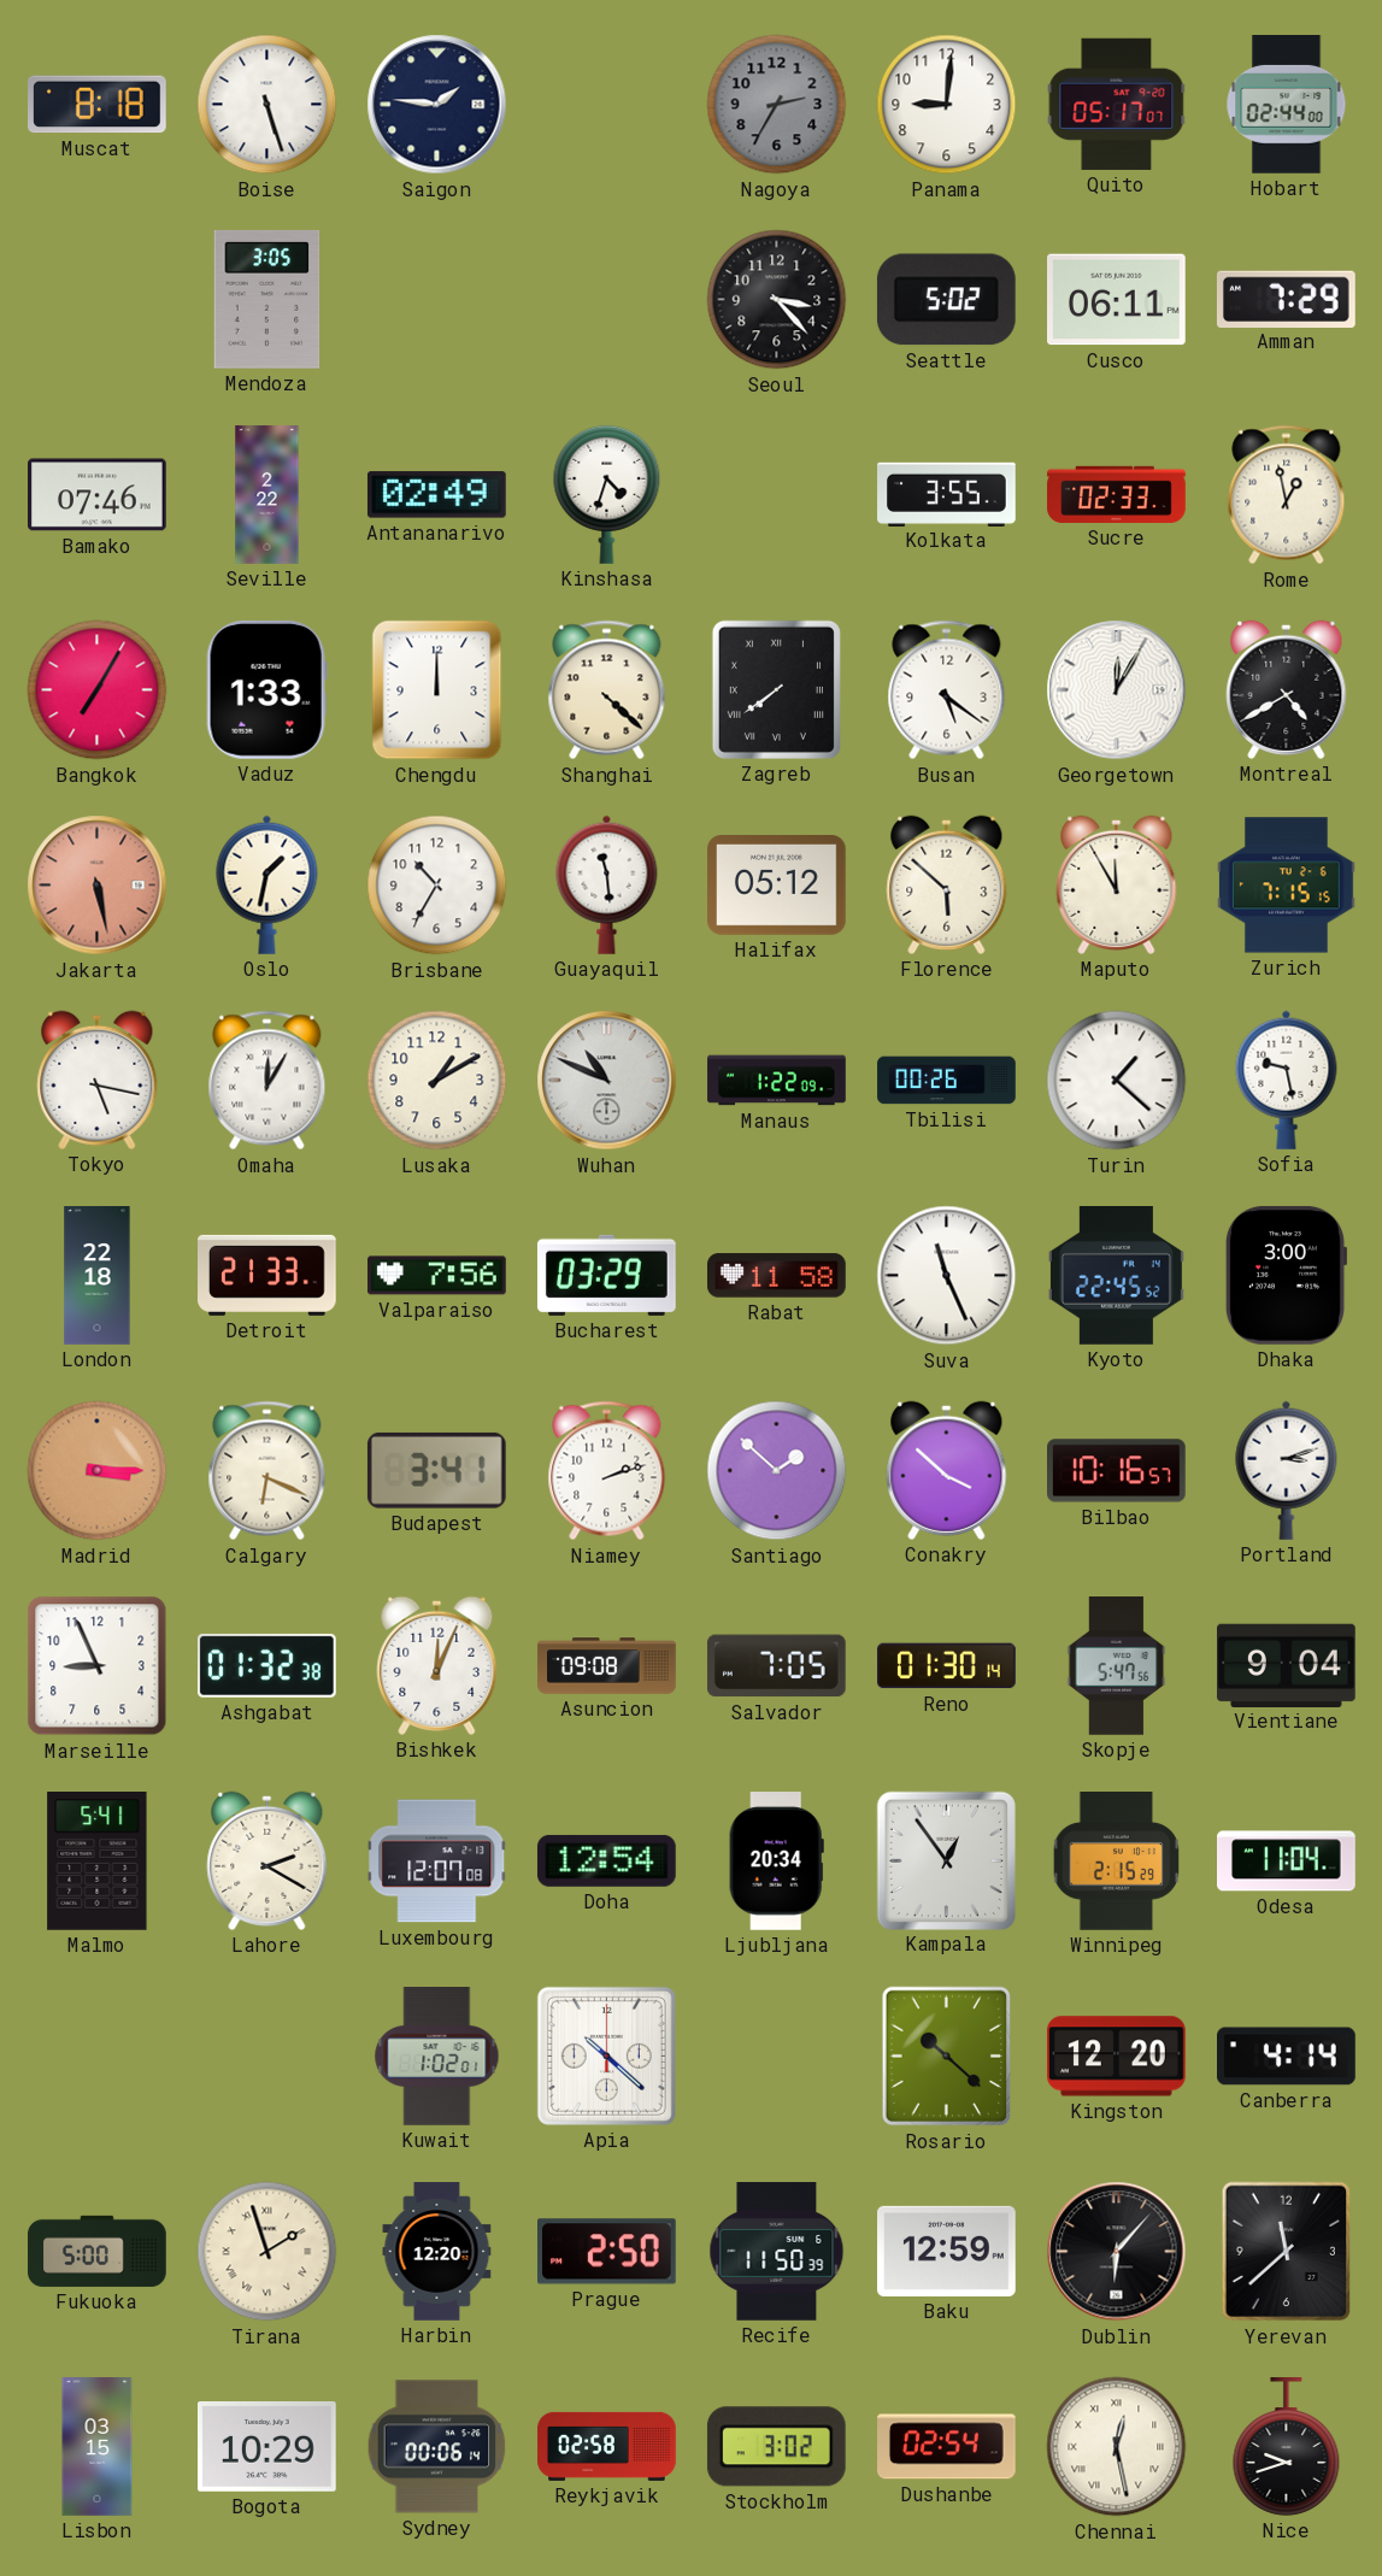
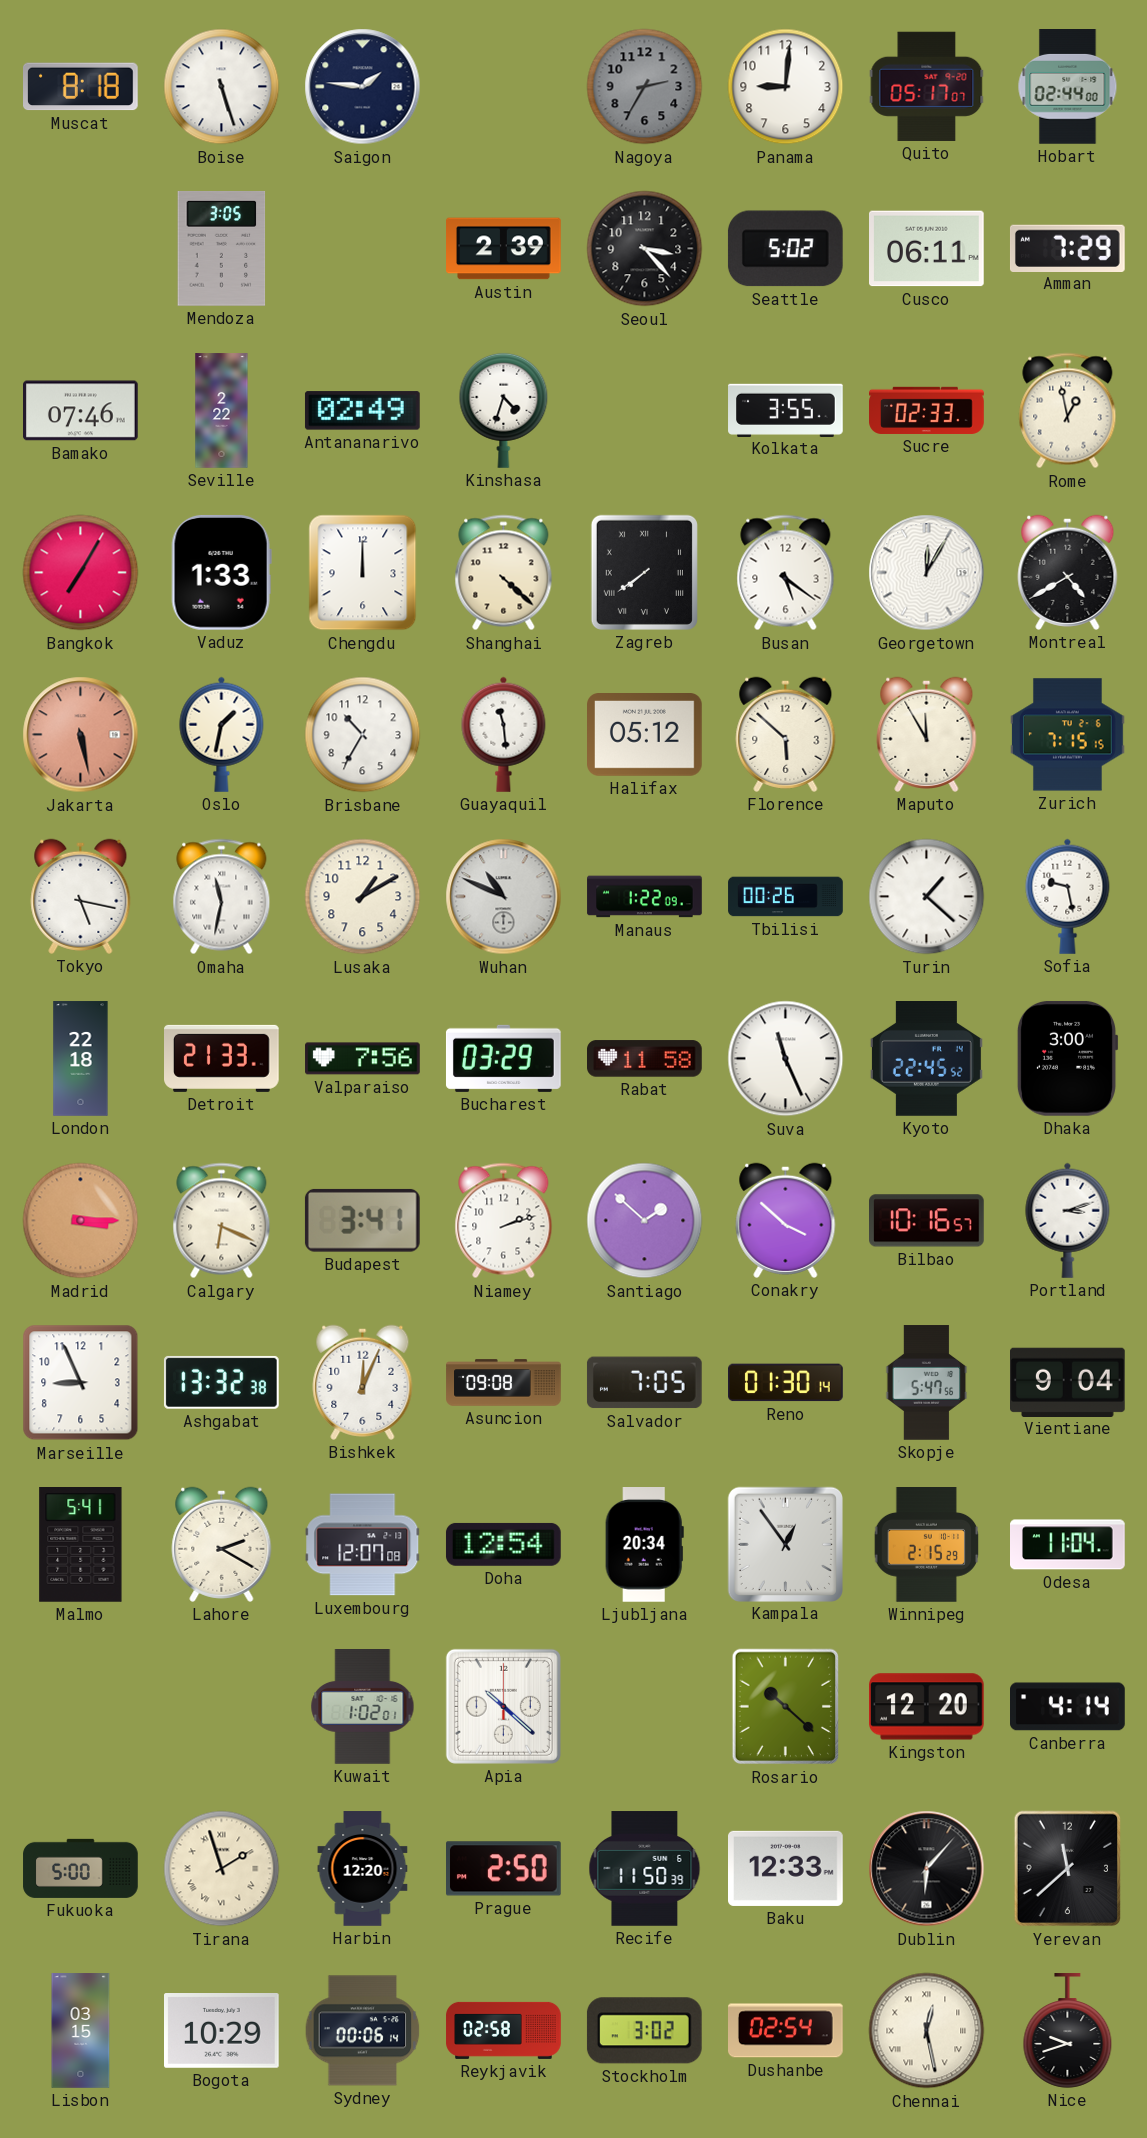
Austin: none -> 2:39
Omaha: 12:05 -> 11:32
Ashgabat: 01:32 -> 13:32
Baku: 12:59 -> 12:33
